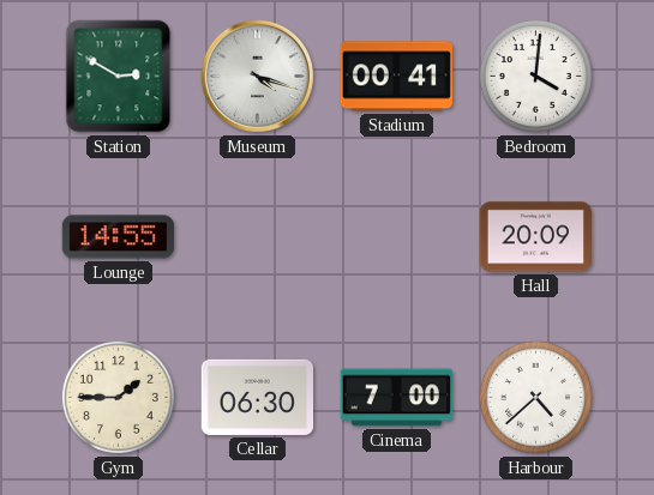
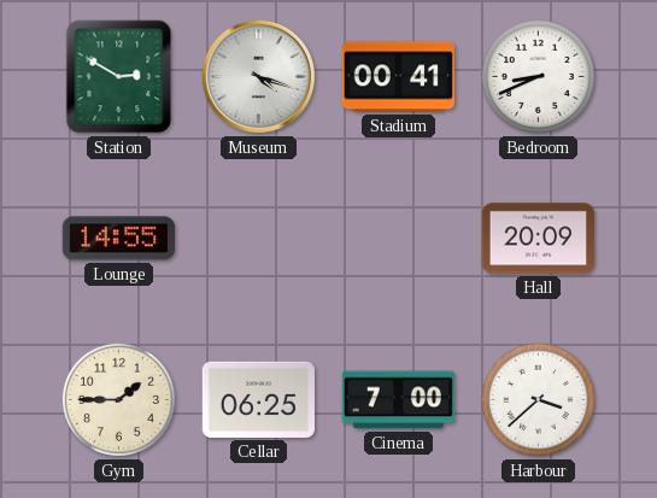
Bedroom: 4:01 -> 8:41
Cellar: 06:30 -> 06:25
Harbour: 4:38 -> 3:38
